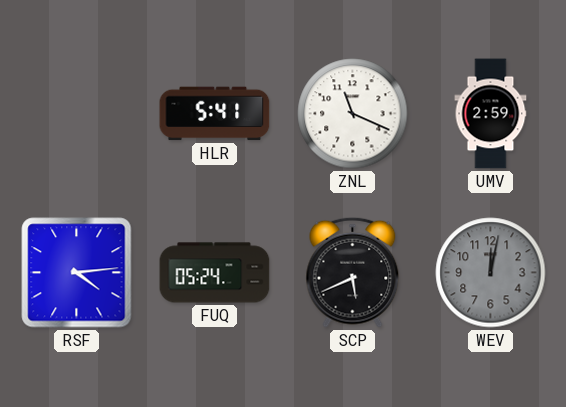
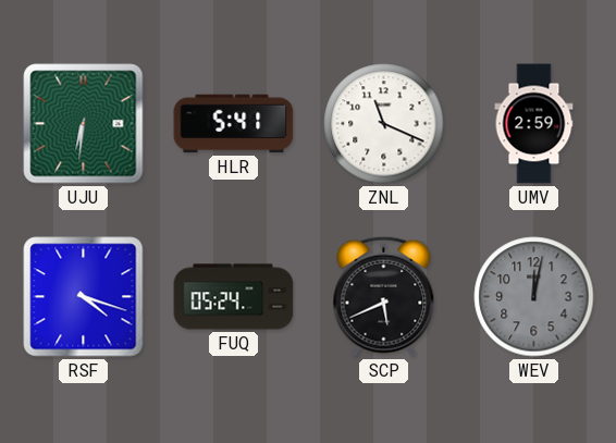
UJU: none -> 6:31
RSF: 4:14 -> 4:18
